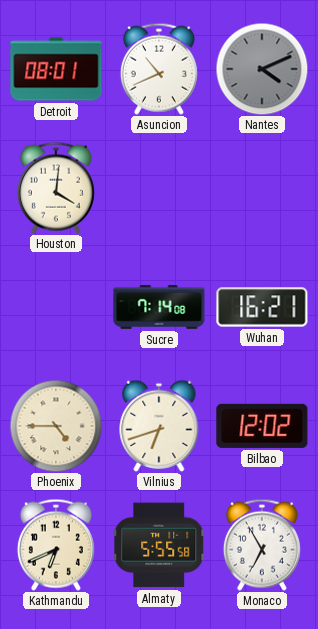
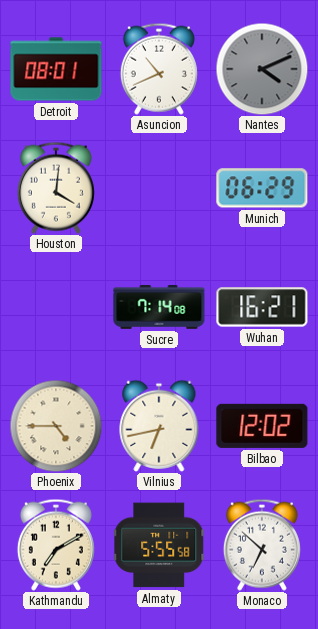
Munich: none -> 06:29
Vilnius: 6:42 -> 6:43
Kathmandu: 6:41 -> 7:10
Monaco: 6:55 -> 6:52
